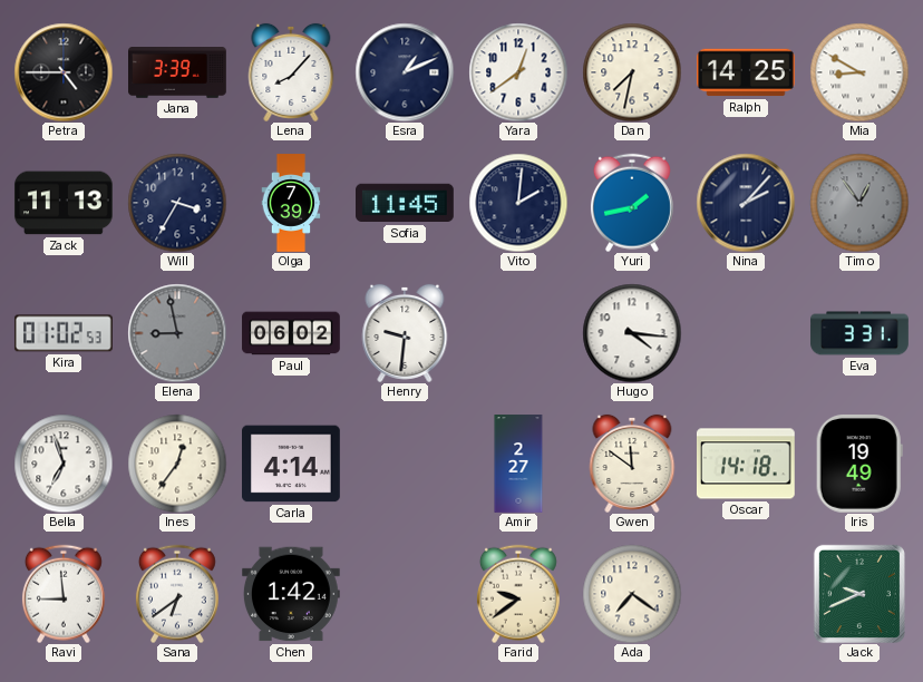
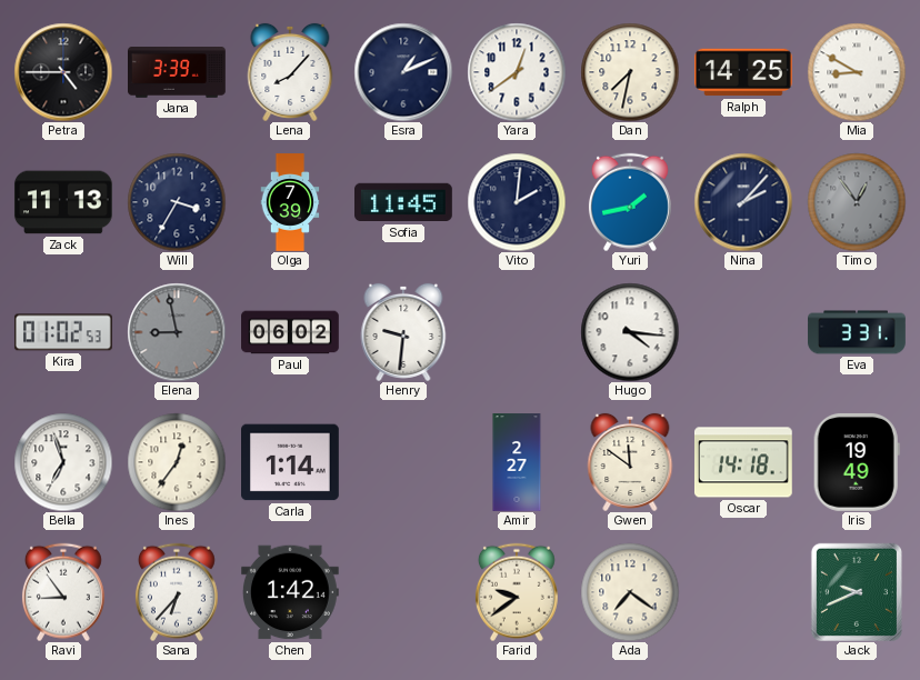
Carla: 4:14 -> 1:14
Ravi: 8:59 -> 8:54
Sana: 6:39 -> 6:37
